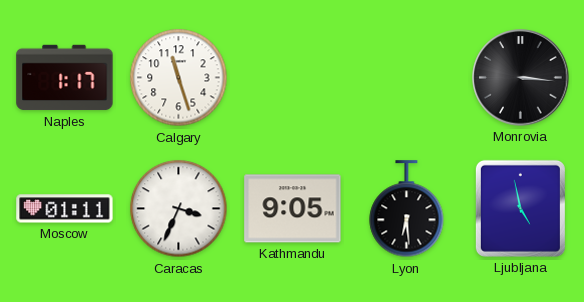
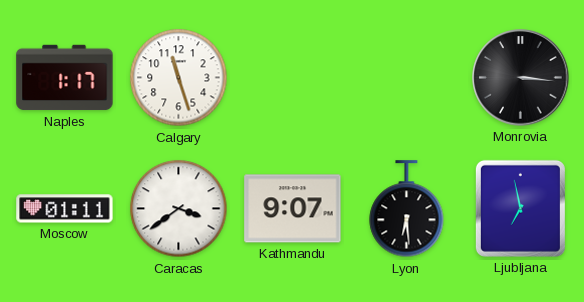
Caracas: 3:34 -> 3:39
Kathmandu: 9:05 -> 9:07
Ljubljana: 4:58 -> 6:58
